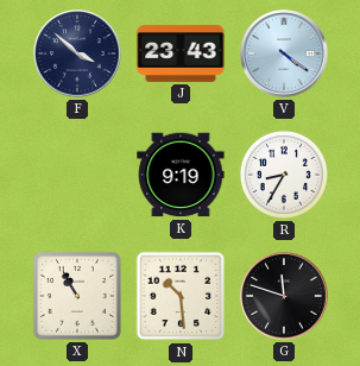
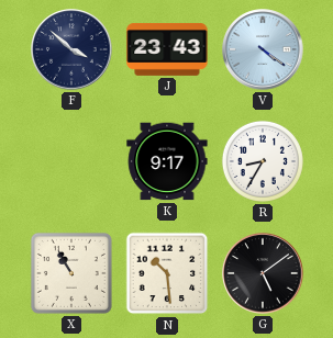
K: 9:19 -> 9:17
G: 11:48 -> 5:09
